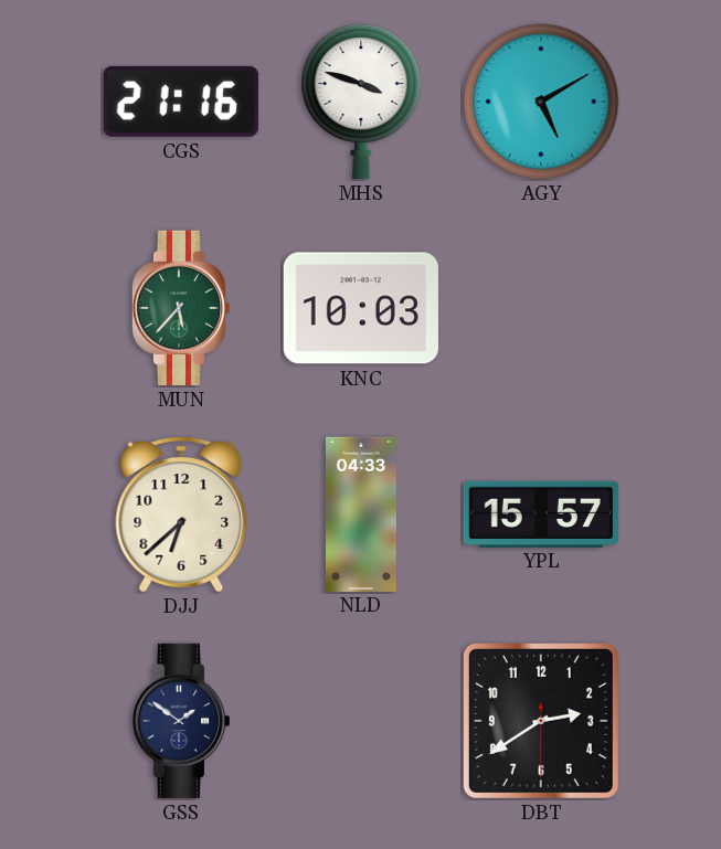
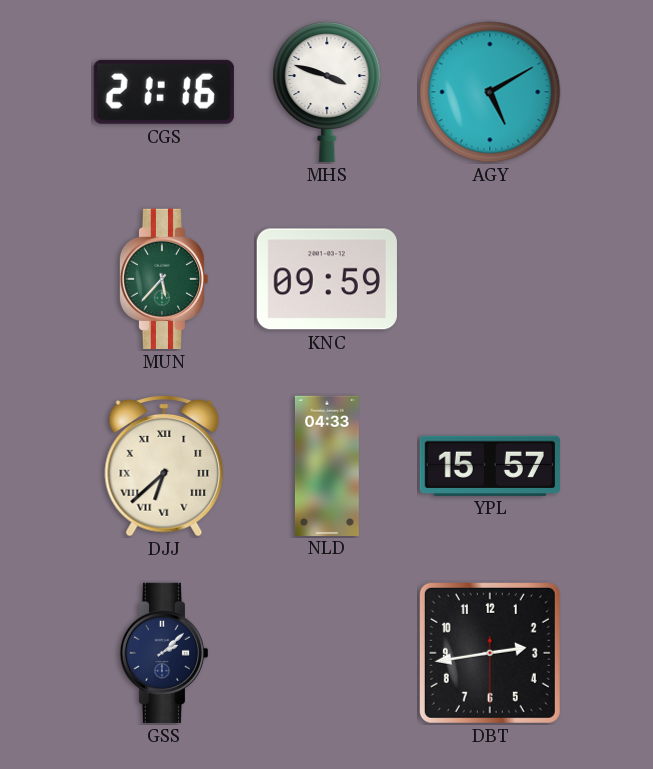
KNC: 10:03 -> 09:59
DJJ numerals: Arabic -> Roman
GSS: 1:51 -> 2:08
DBT: 2:39 -> 2:43
